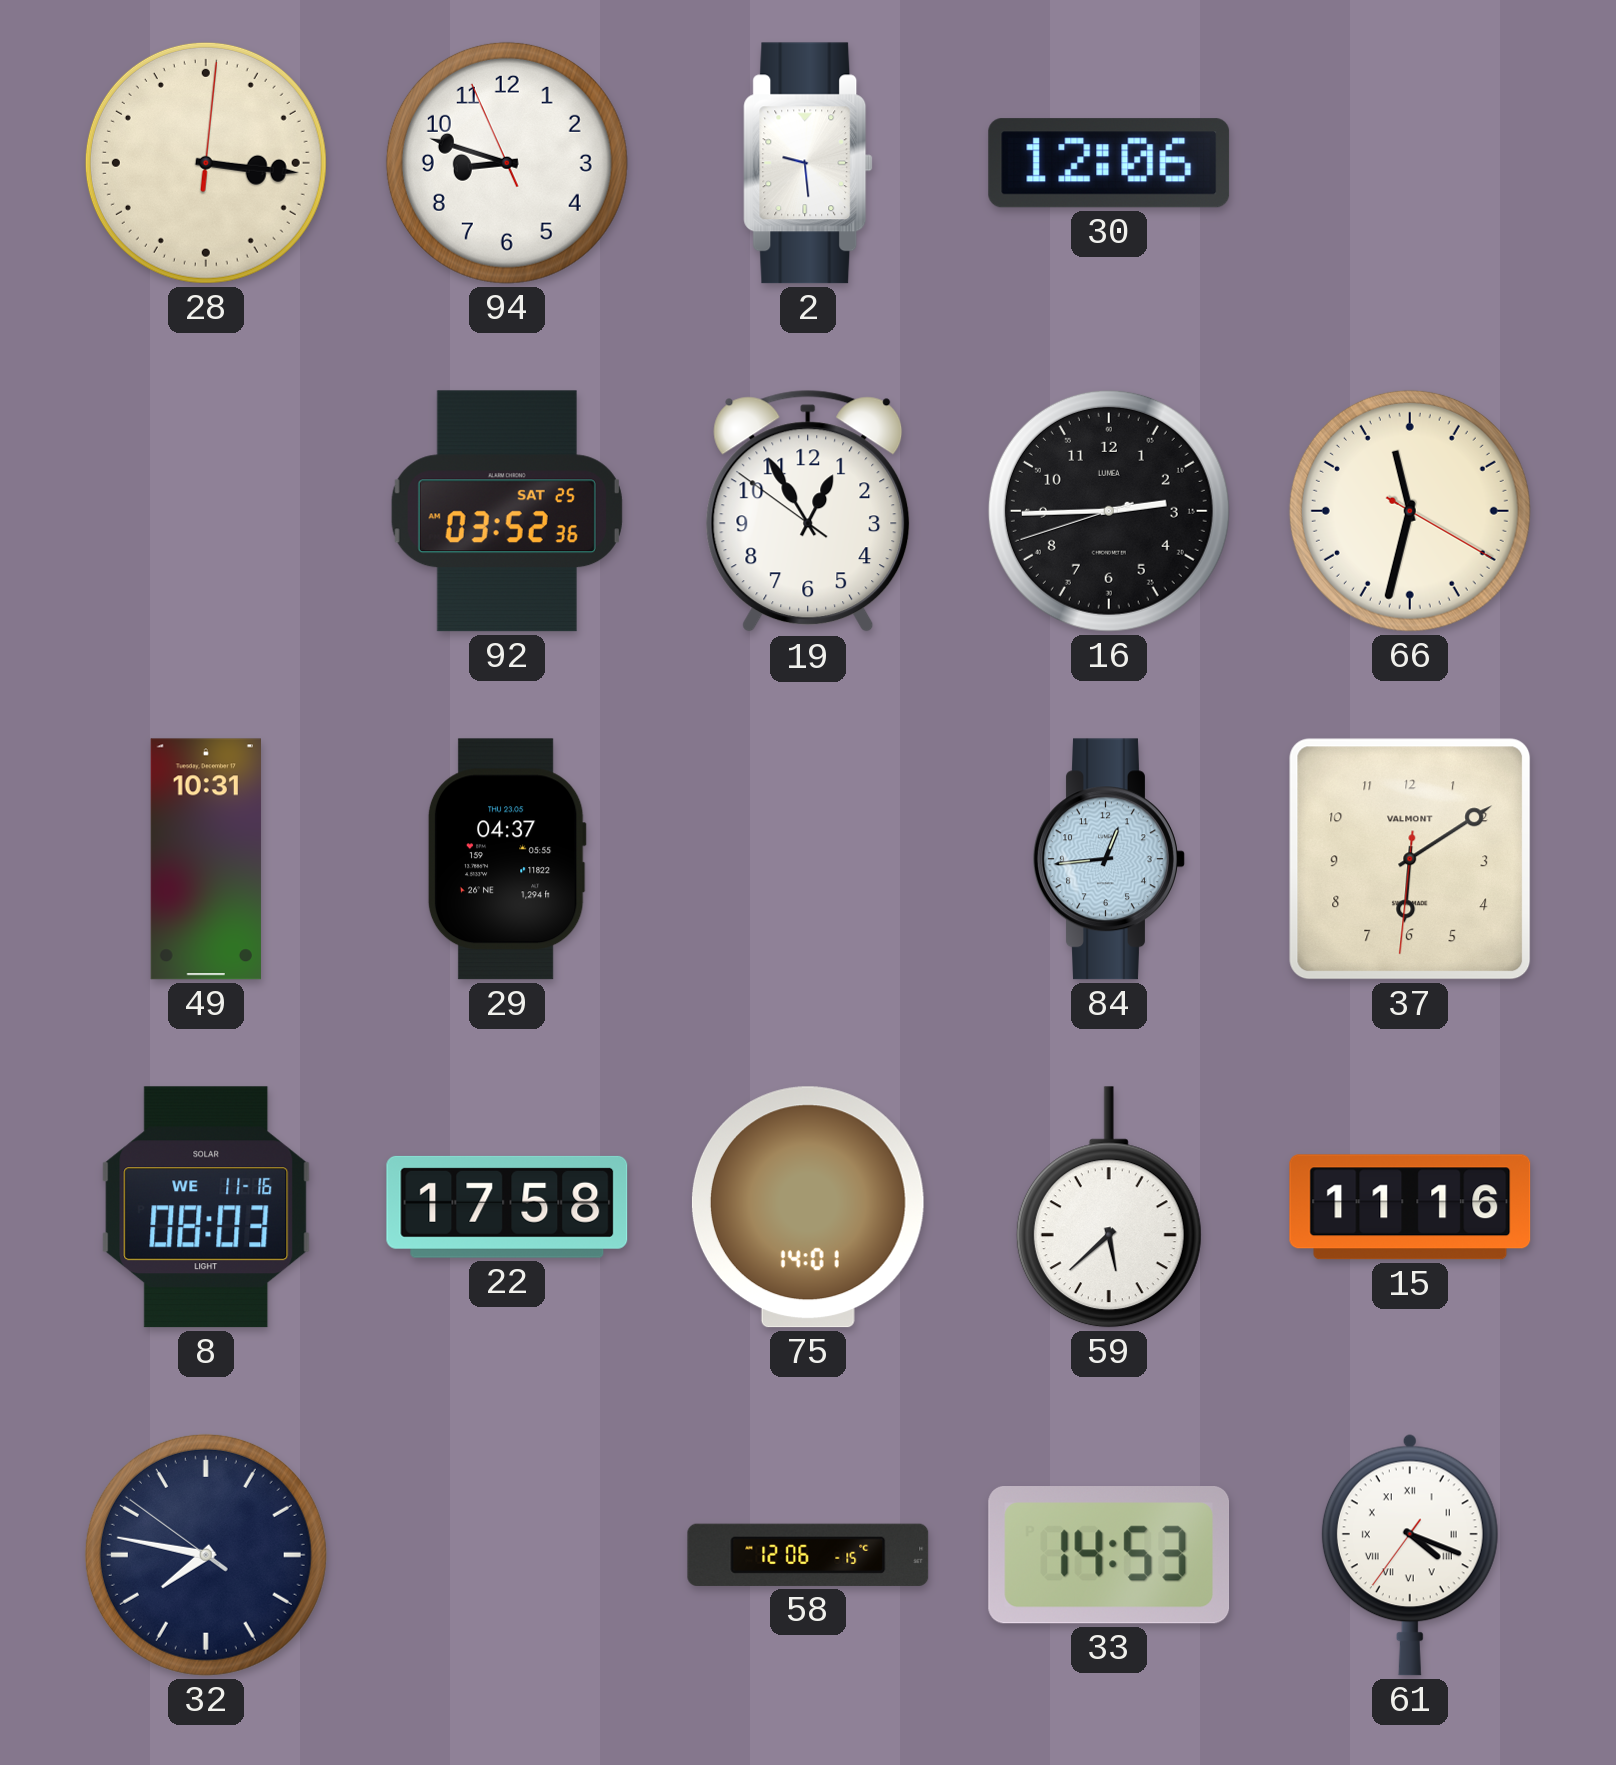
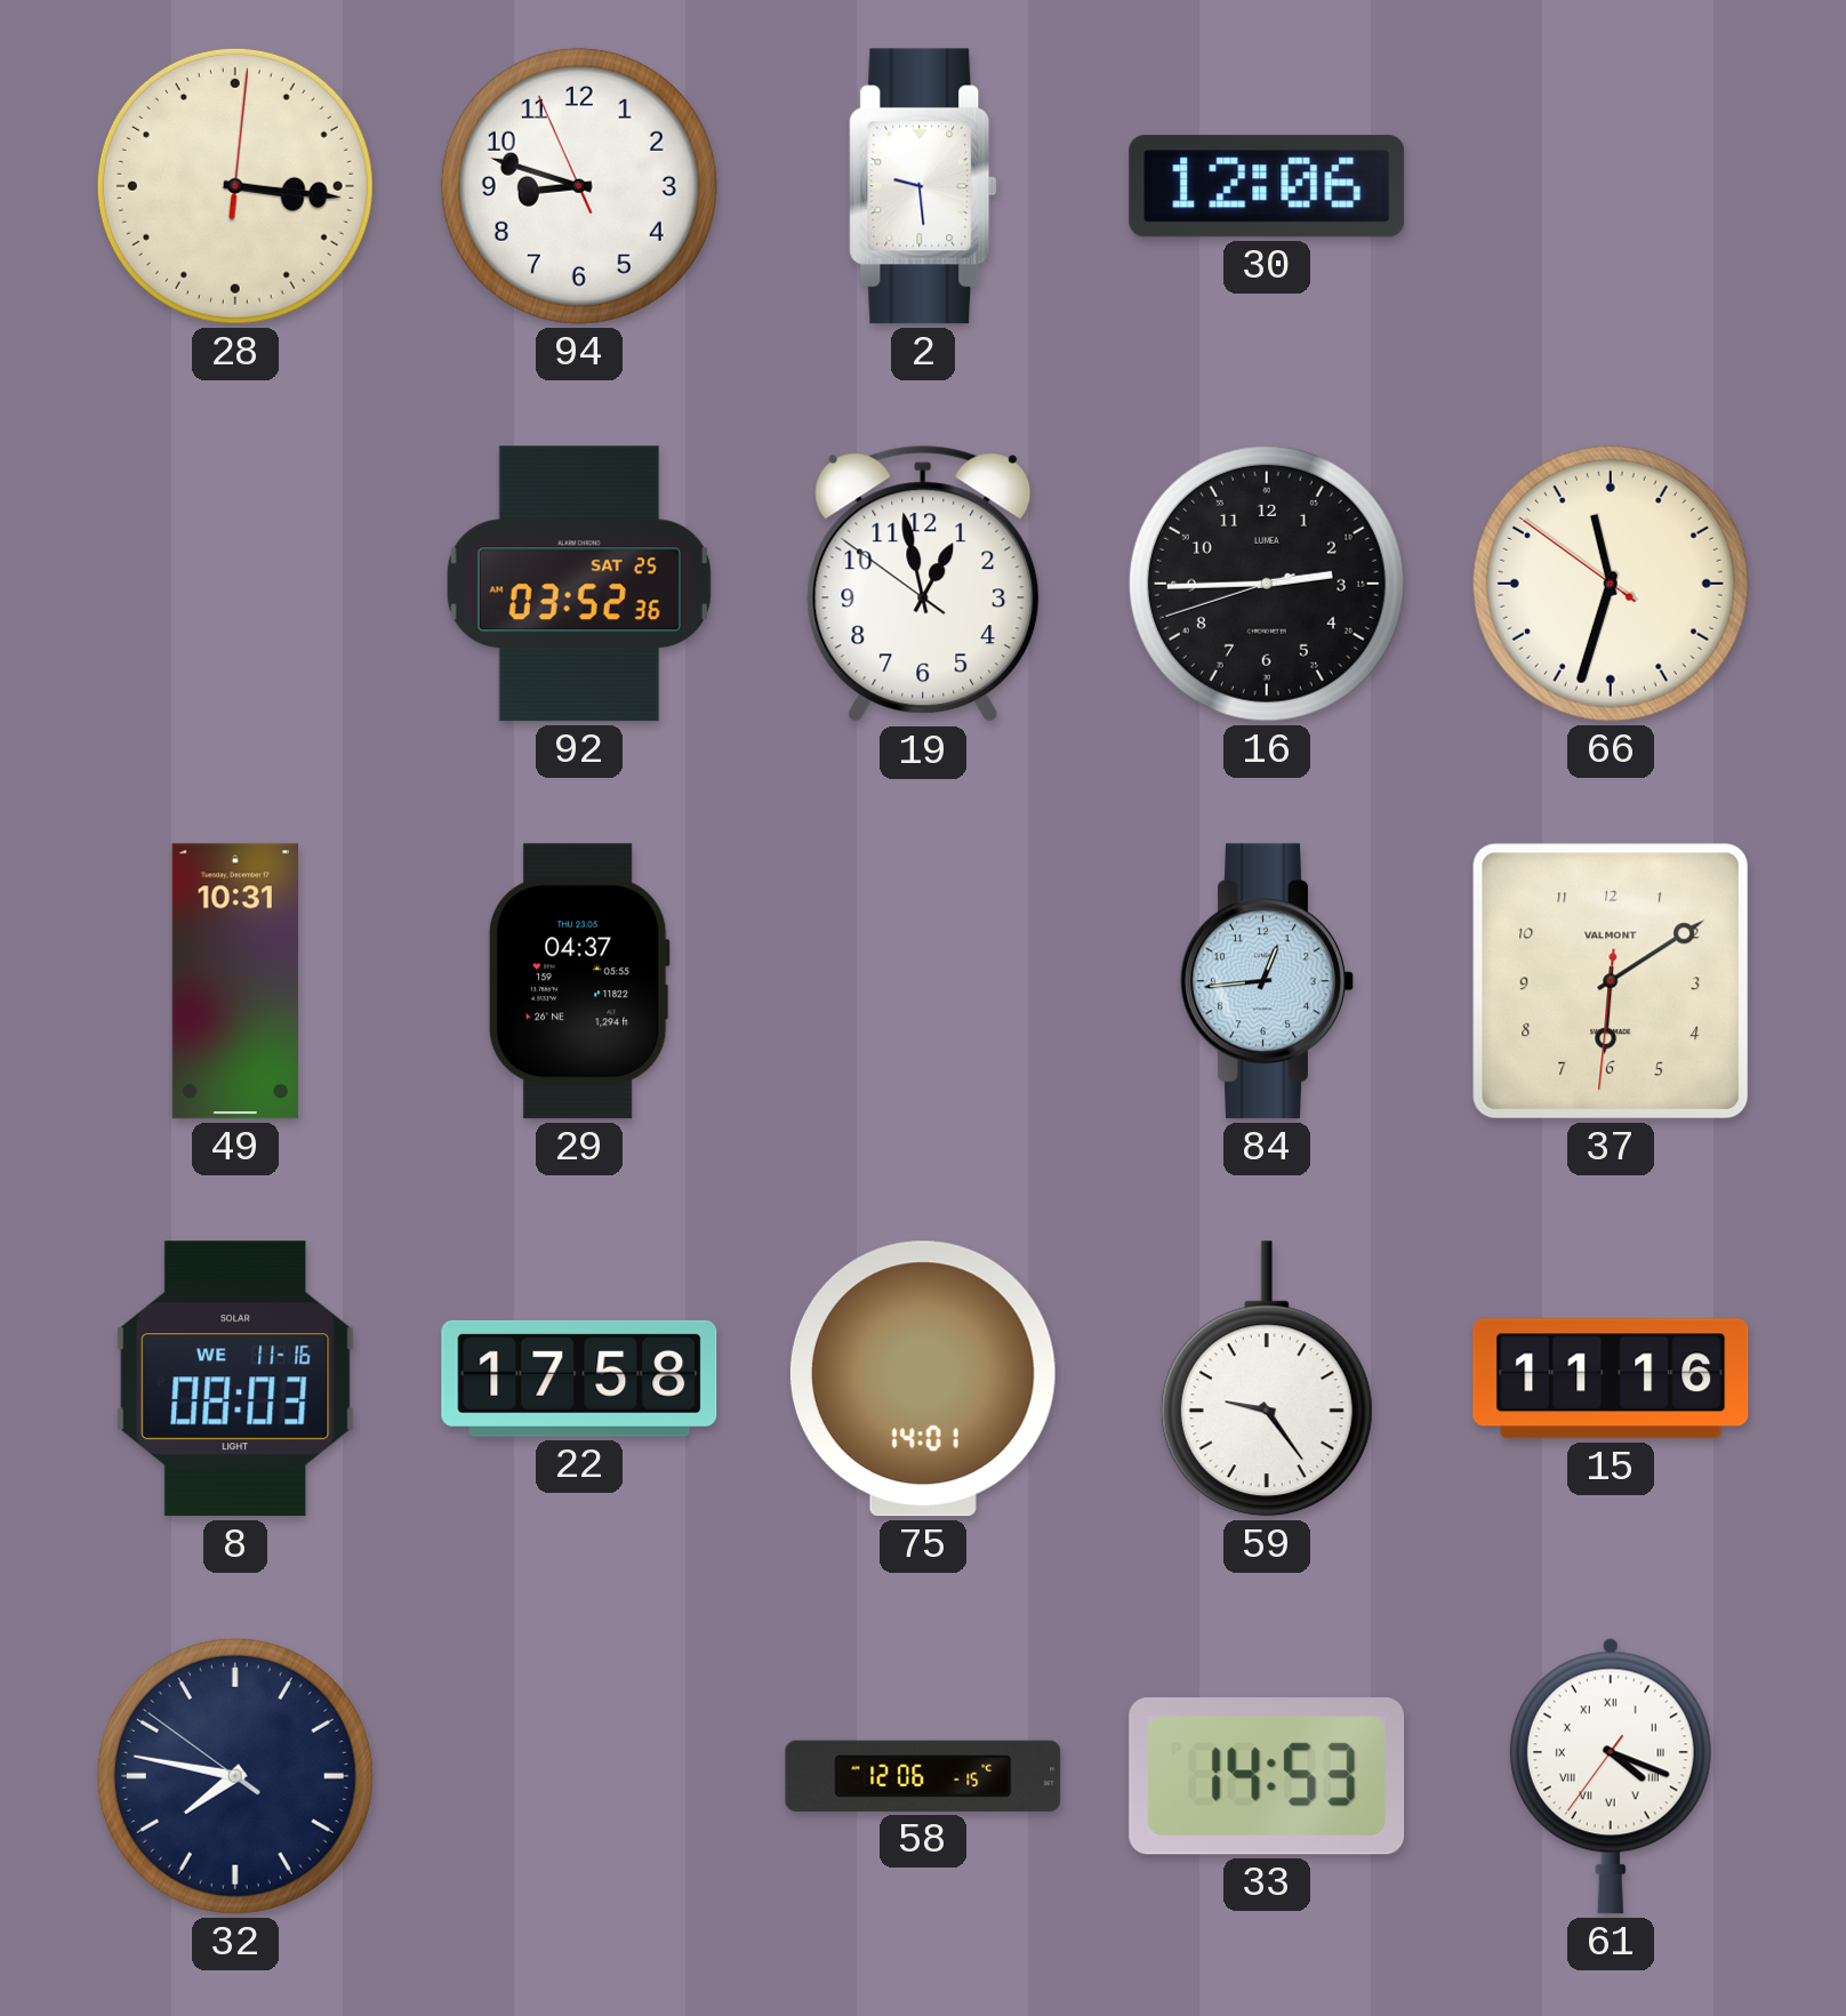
19: 12:54 -> 12:57
66: 11:32:20 -> 11:32:51
59: 5:38 -> 9:24
